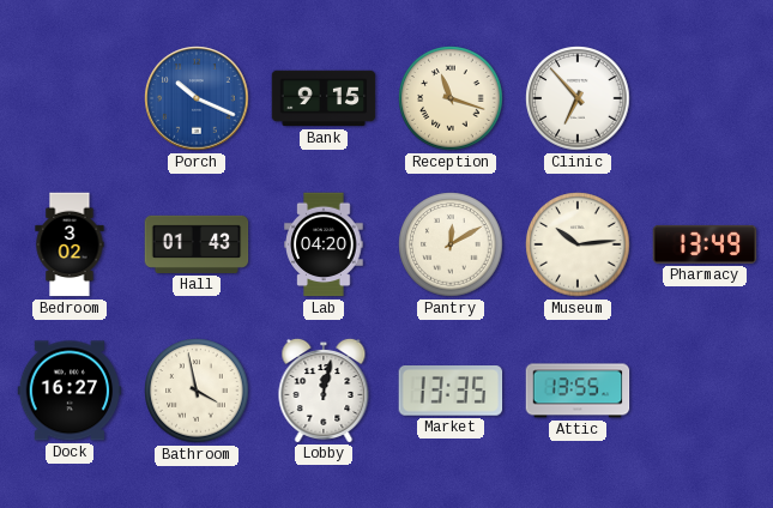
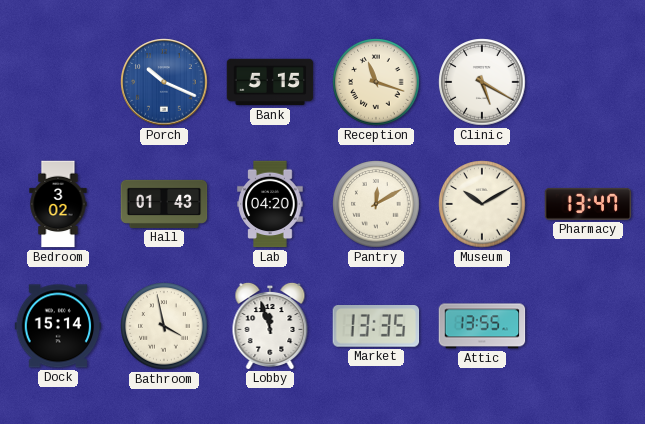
Bank: 9:15 -> 5:15
Clinic: 6:53 -> 5:20
Museum: 10:14 -> 10:10
Pharmacy: 13:49 -> 13:47
Dock: 16:27 -> 15:14
Lobby: 12:02 -> 11:57
